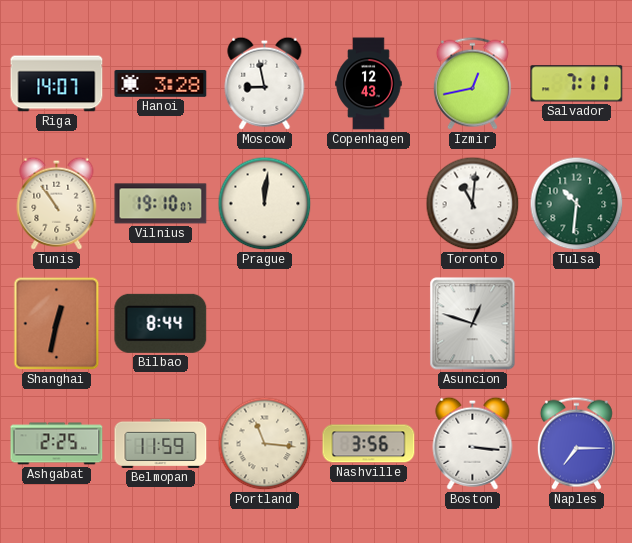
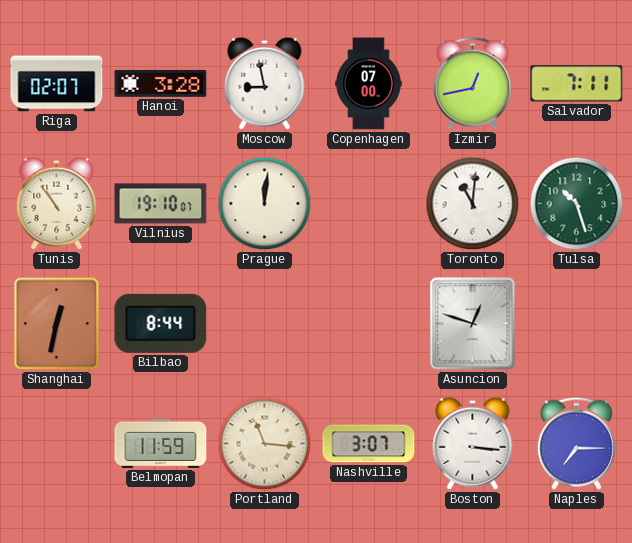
Riga: 14:07 -> 02:07
Copenhagen: 12:43 -> 07:00
Tulsa: 10:31 -> 10:27
Ashgabat: 2:25 -> none
Nashville: 3:56 -> 3:07
